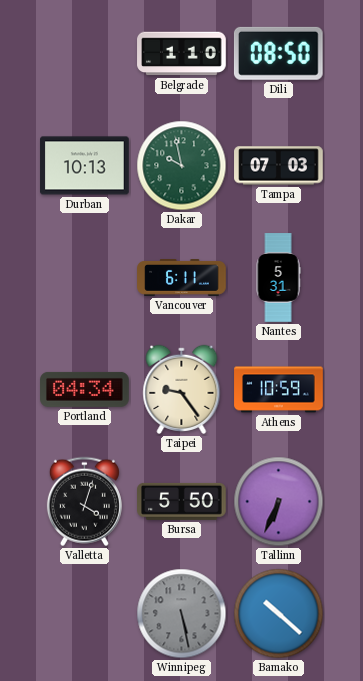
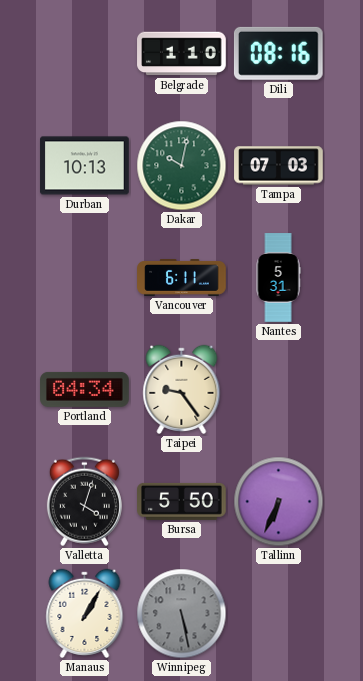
Dili: 08:50 -> 08:16
Dakar: 9:58 -> 10:02
Athens: 10:59 -> none
Manaus: none -> 1:05
Bamako: 10:22 -> none
